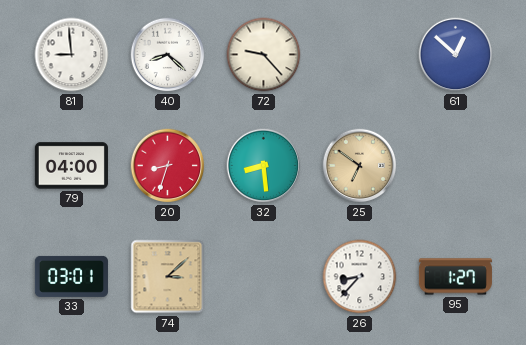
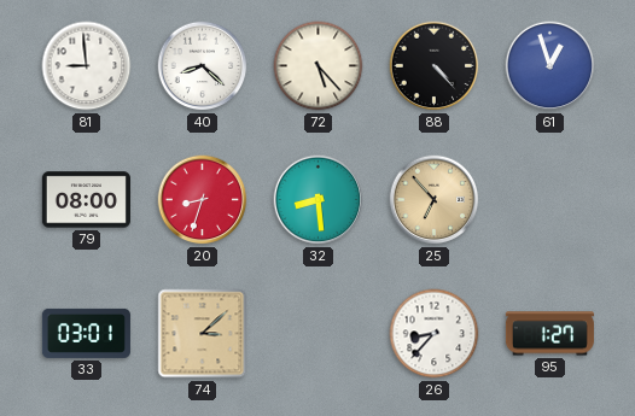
72: 9:23 -> 5:23
88: none -> 4:23
61: 12:52 -> 12:57
79: 04:00 -> 08:00
25: 6:51 -> 6:53
